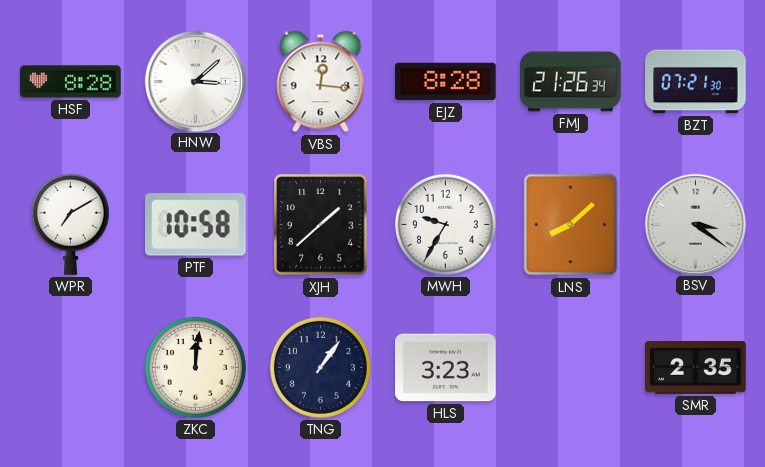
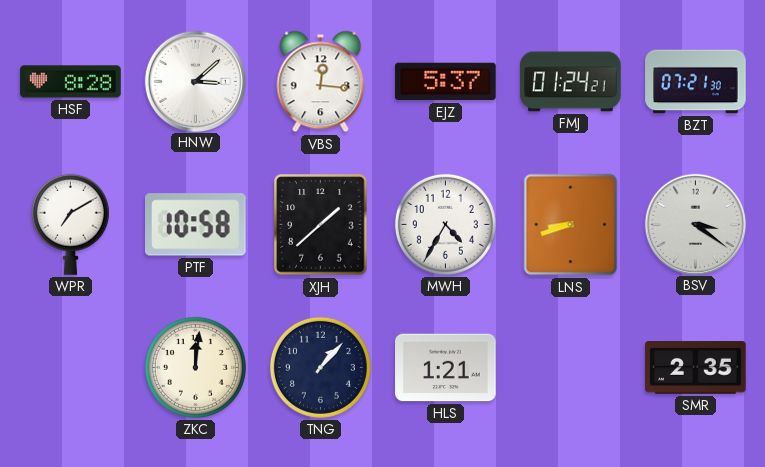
EJZ: 8:28 -> 5:37
FMJ: 21:26 -> 01:24
MWH: 9:35 -> 4:35
LNS: 8:08 -> 8:42
TNG: 1:06 -> 1:07
HLS: 3:23 -> 1:21
